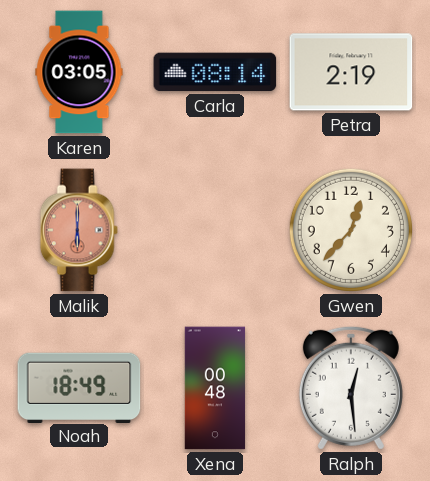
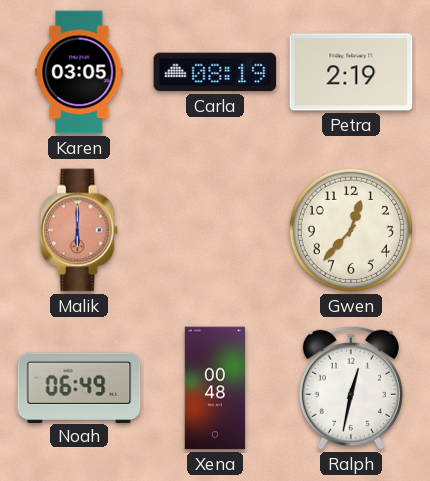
Carla: 08:14 -> 08:19
Noah: 18:49 -> 06:49
Ralph: 12:29 -> 12:32
